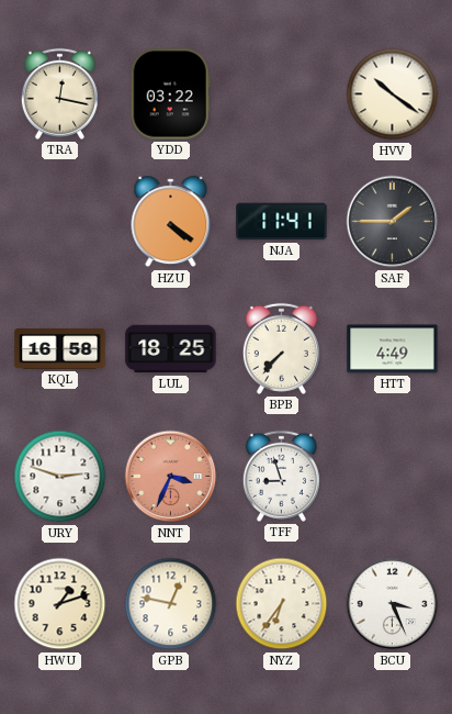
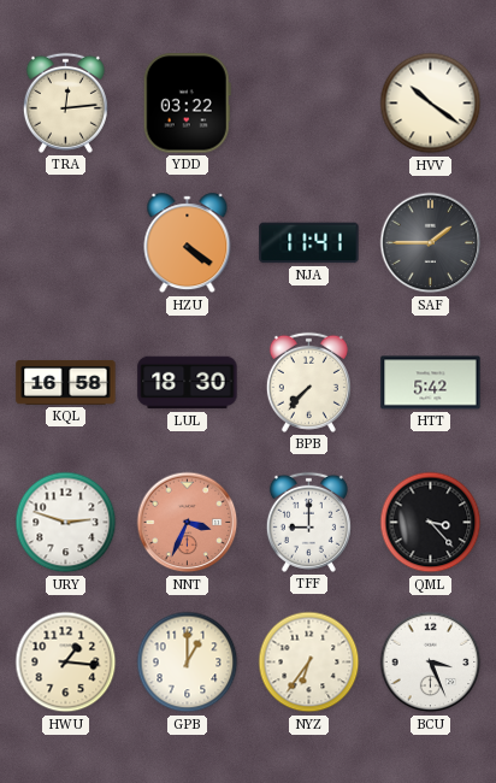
TRA: 12:17 -> 12:14
LUL: 18:25 -> 18:30
HTT: 4:49 -> 5:42
TFF: 8:57 -> 9:00
QML: none -> 3:23
HWU: 1:12 -> 1:16
GPB: 12:47 -> 1:00
